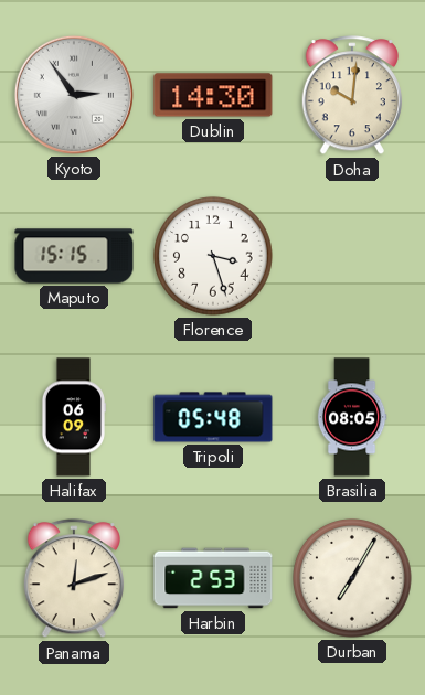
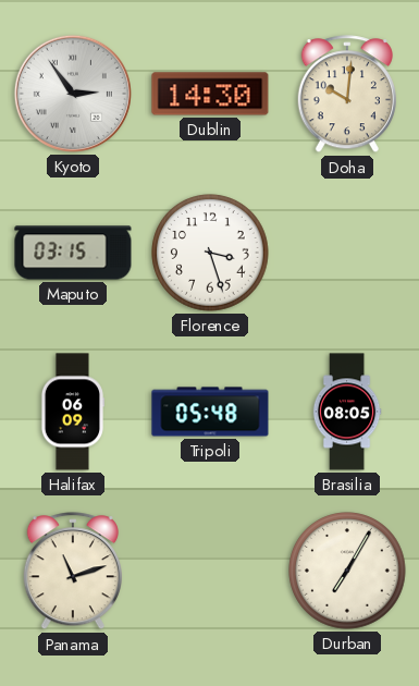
Maputo: 15:15 -> 03:15
Panama: 12:12 -> 11:12
Harbin: 2:53 -> none
